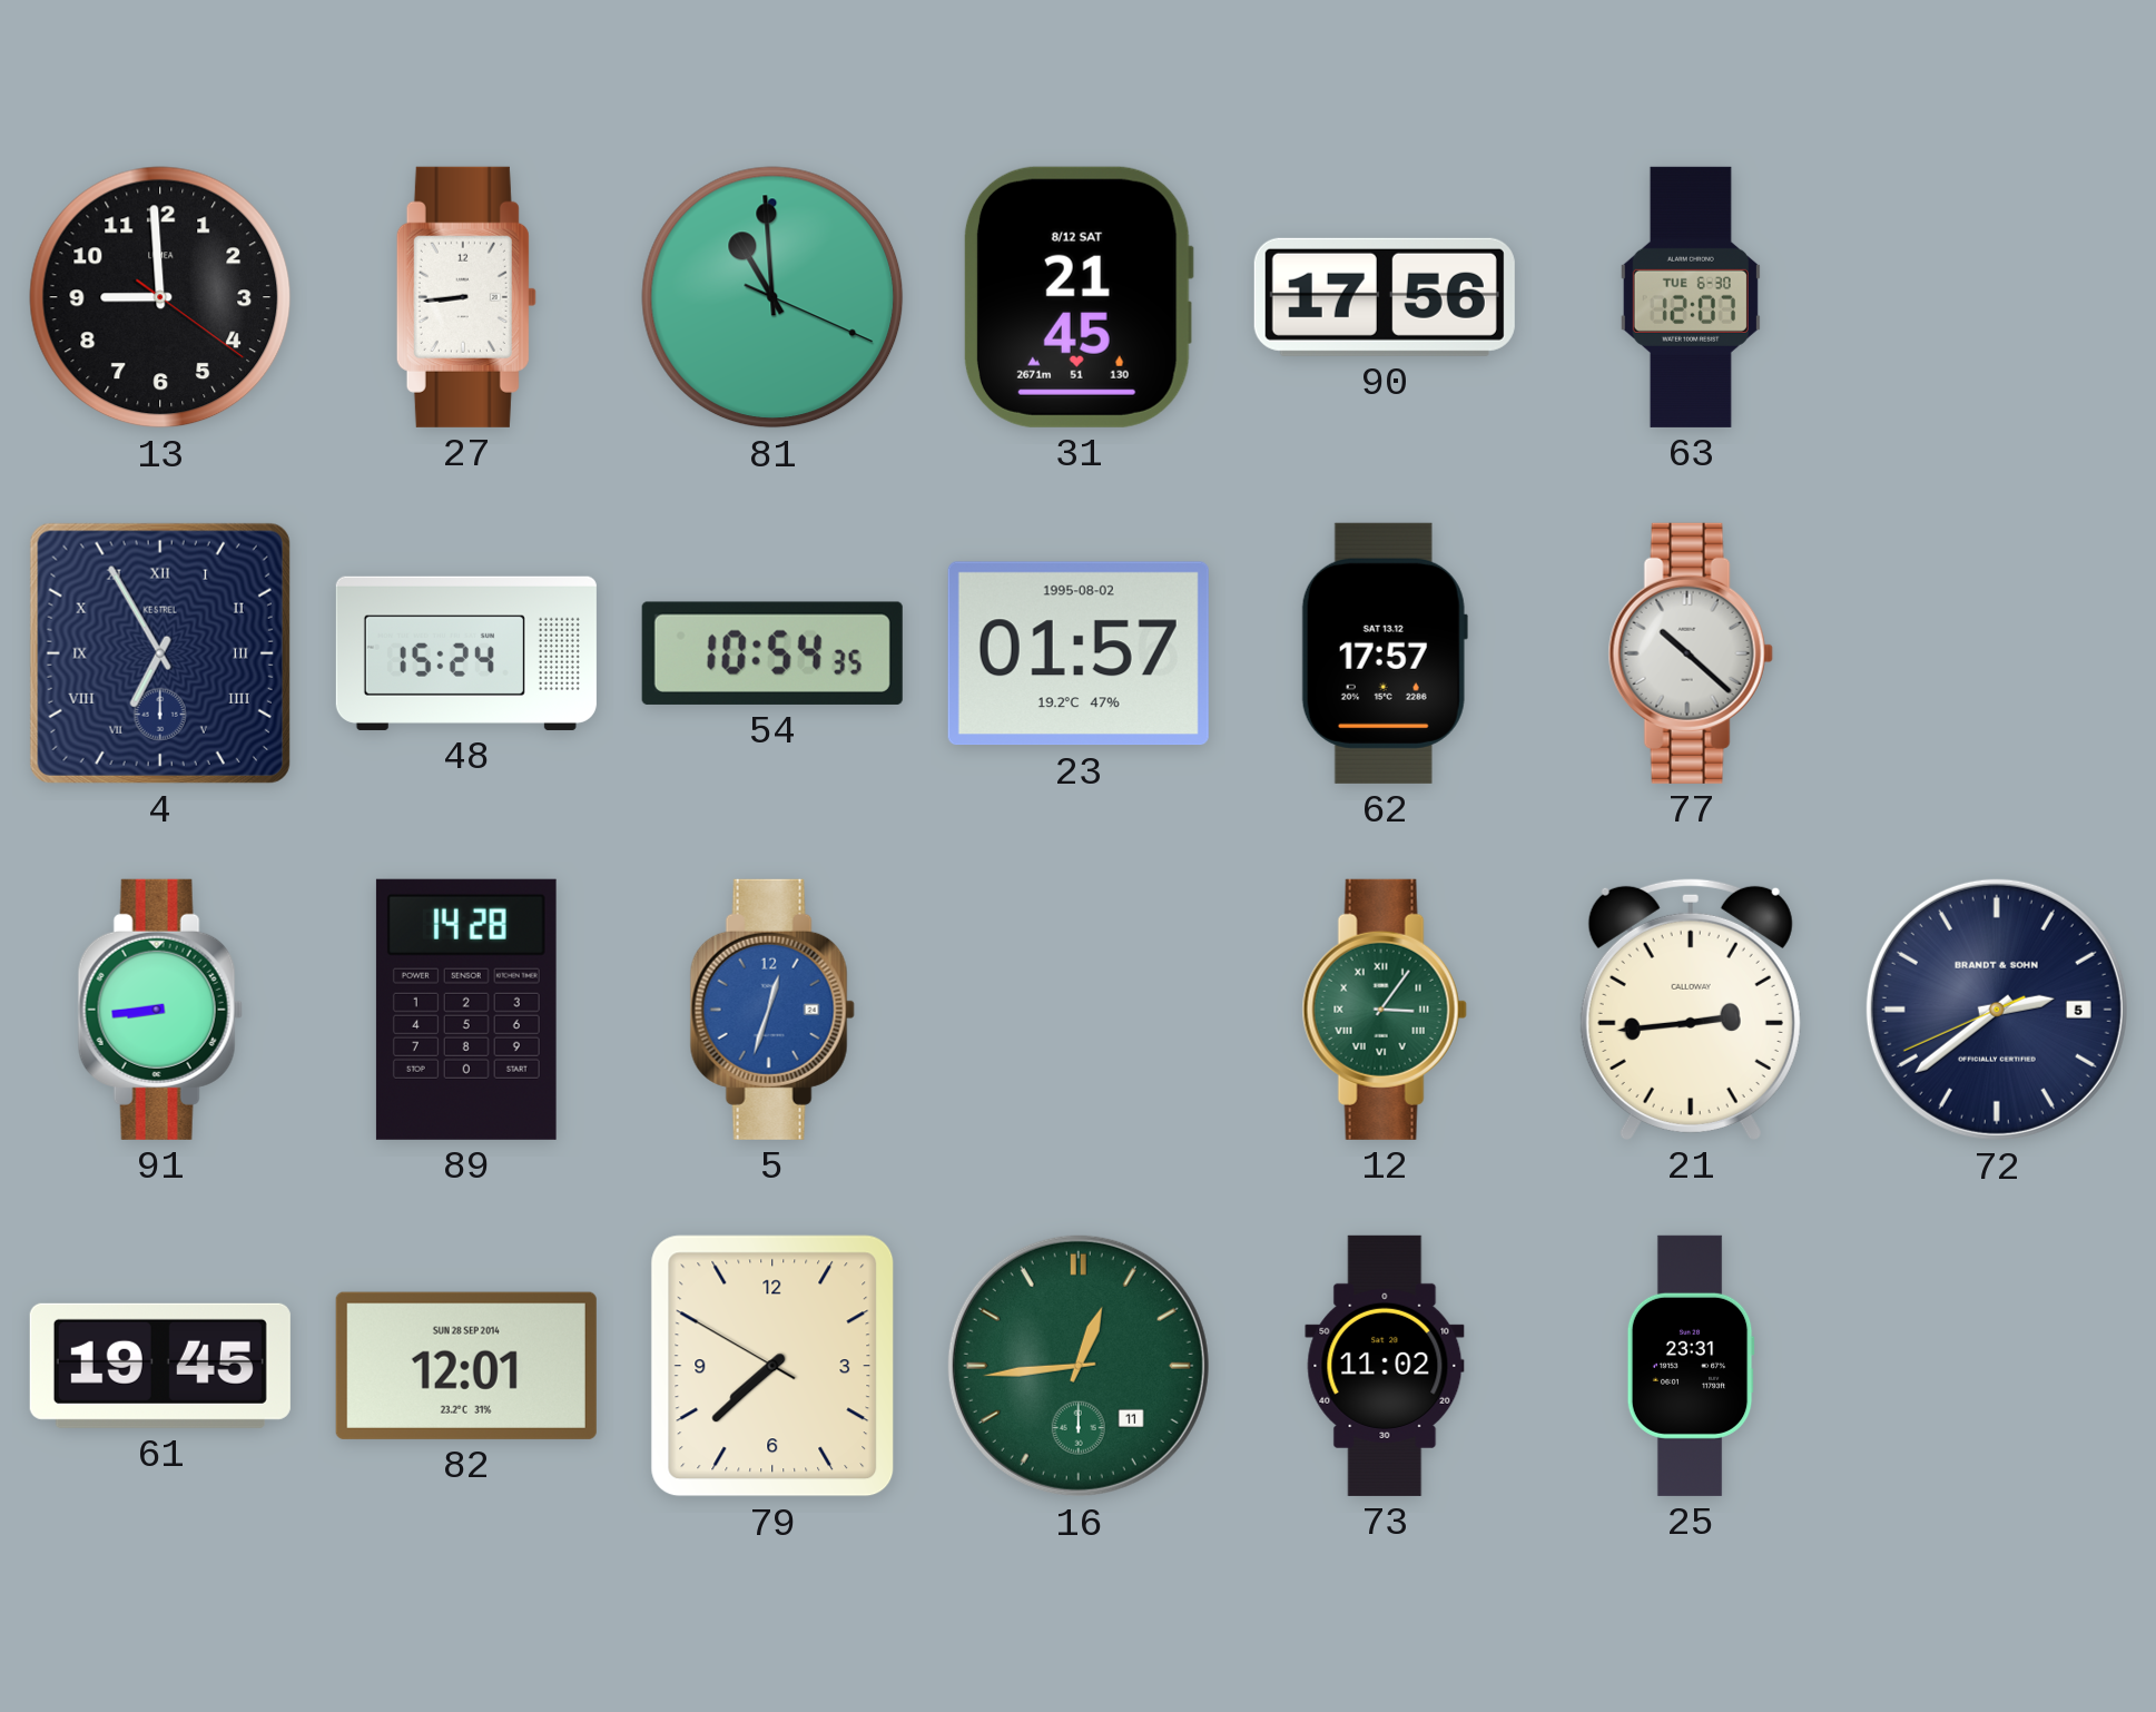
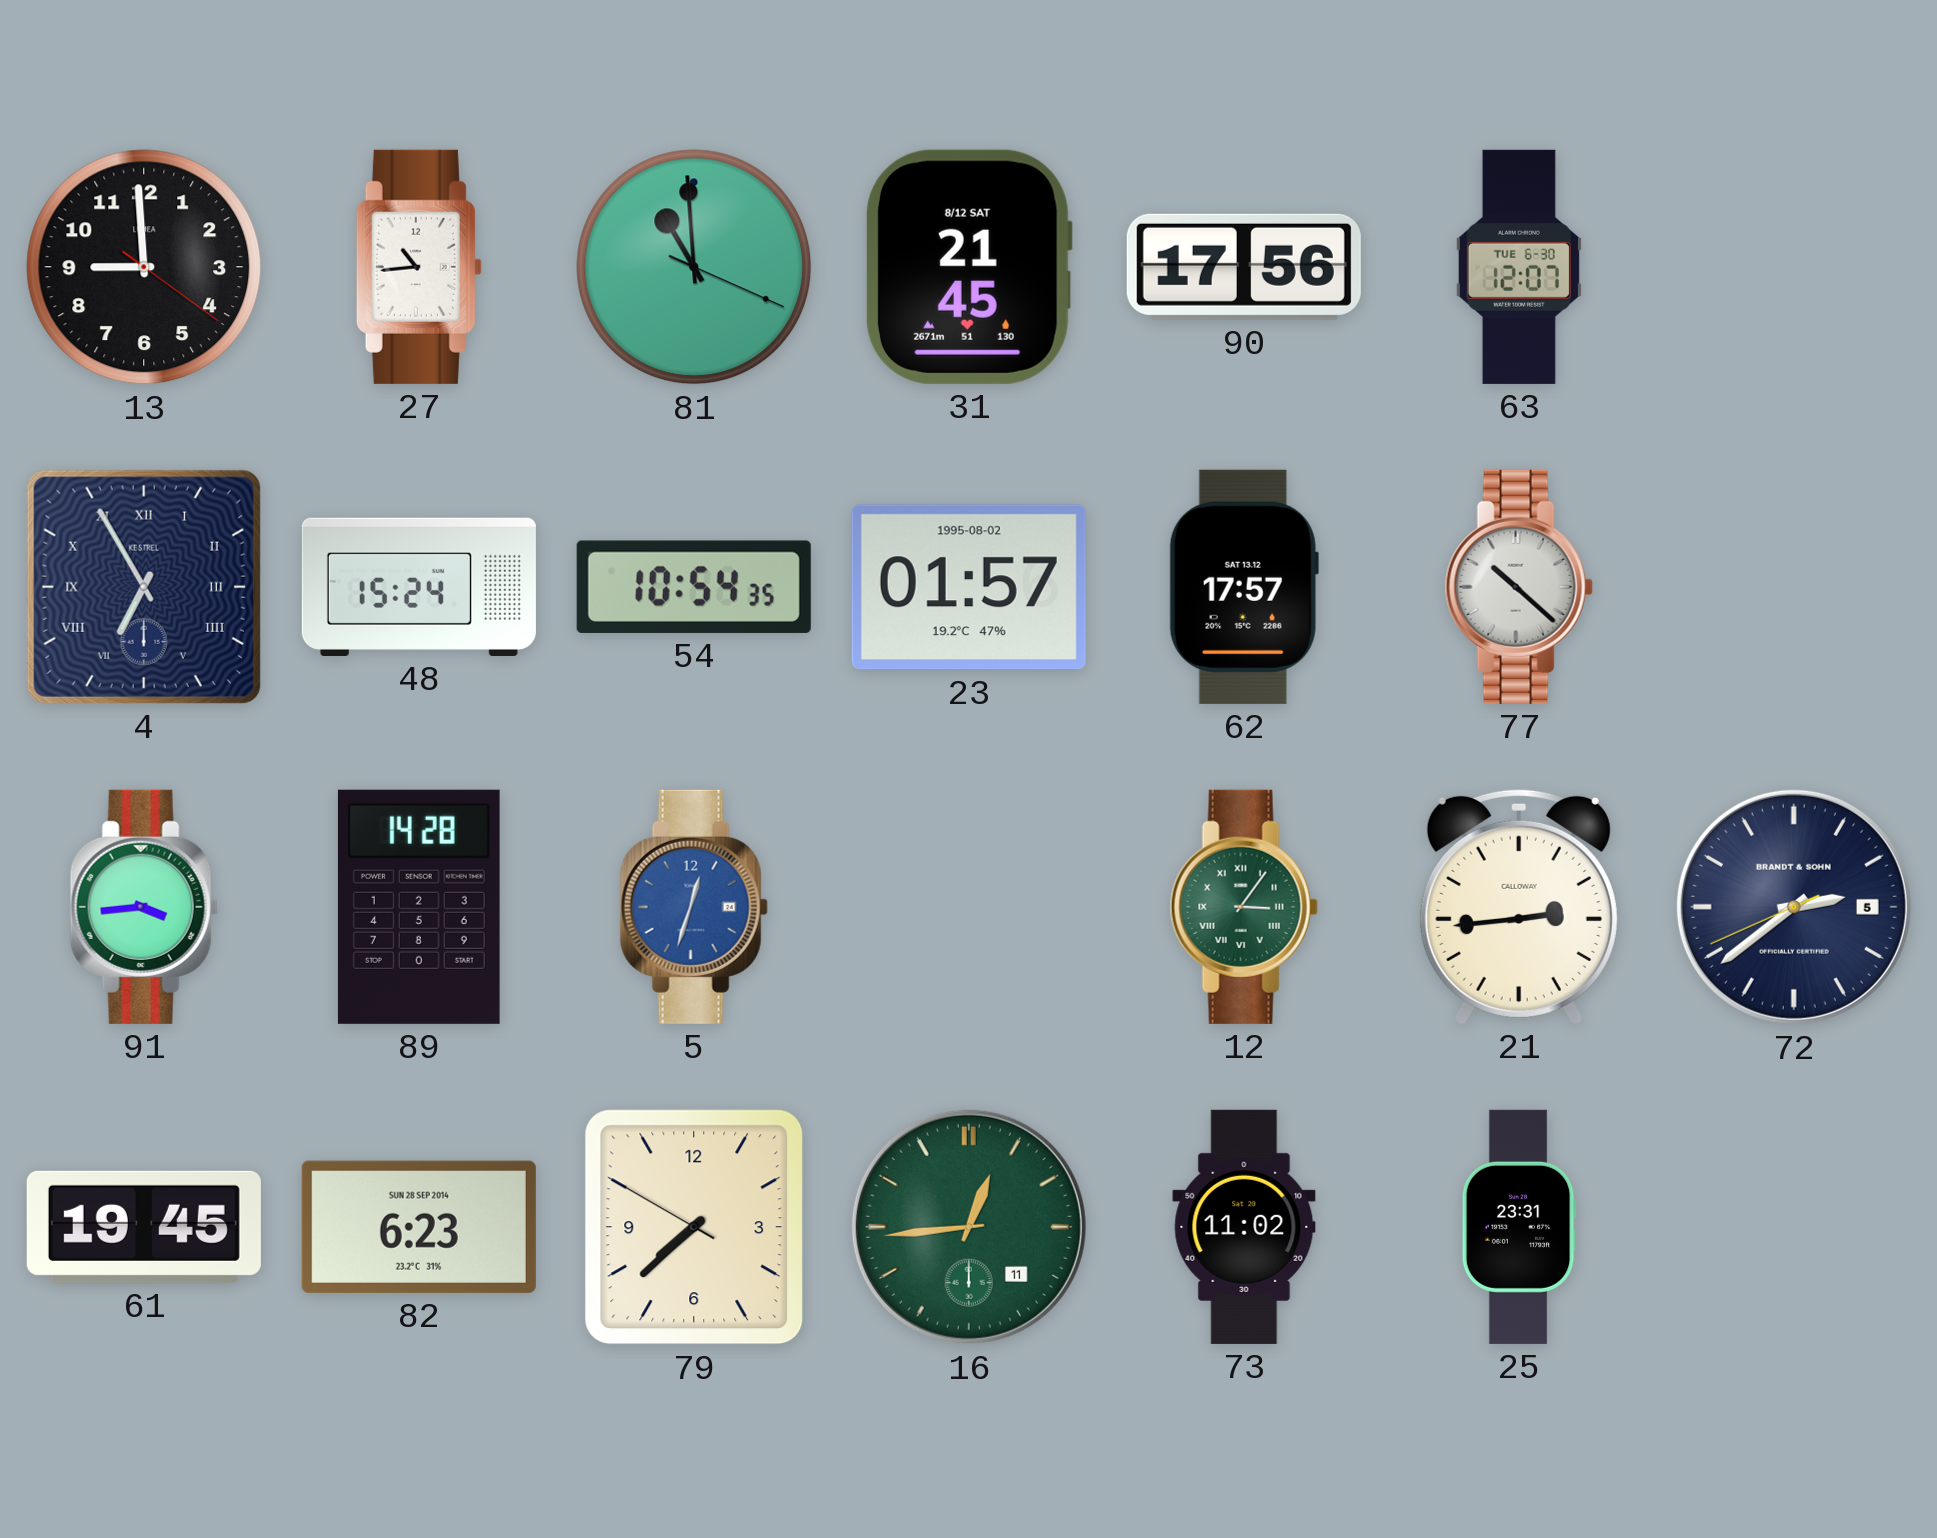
27: 8:44 -> 10:44
91: 8:44 -> 3:44
82: 12:01 -> 6:23
